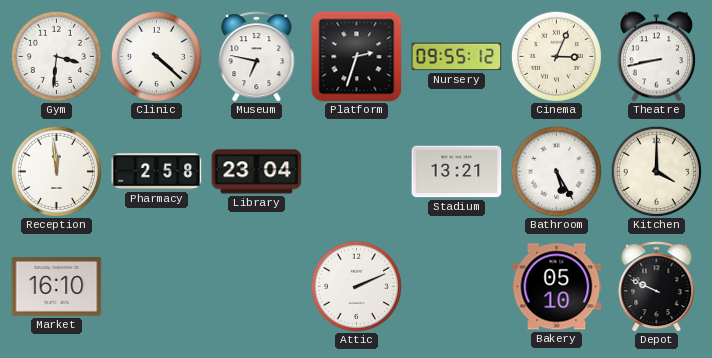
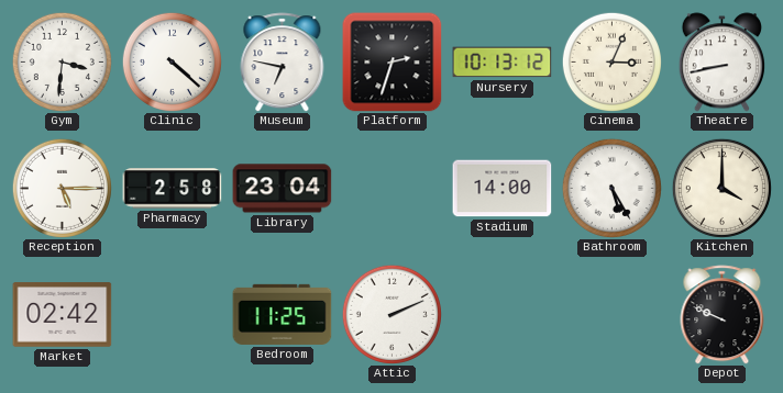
Nursery: 09:55 -> 10:13
Reception: 11:59 -> 5:15
Stadium: 13:21 -> 14:00
Market: 16:10 -> 02:42
Bedroom: none -> 11:25
Bakery: 05:10 -> none
